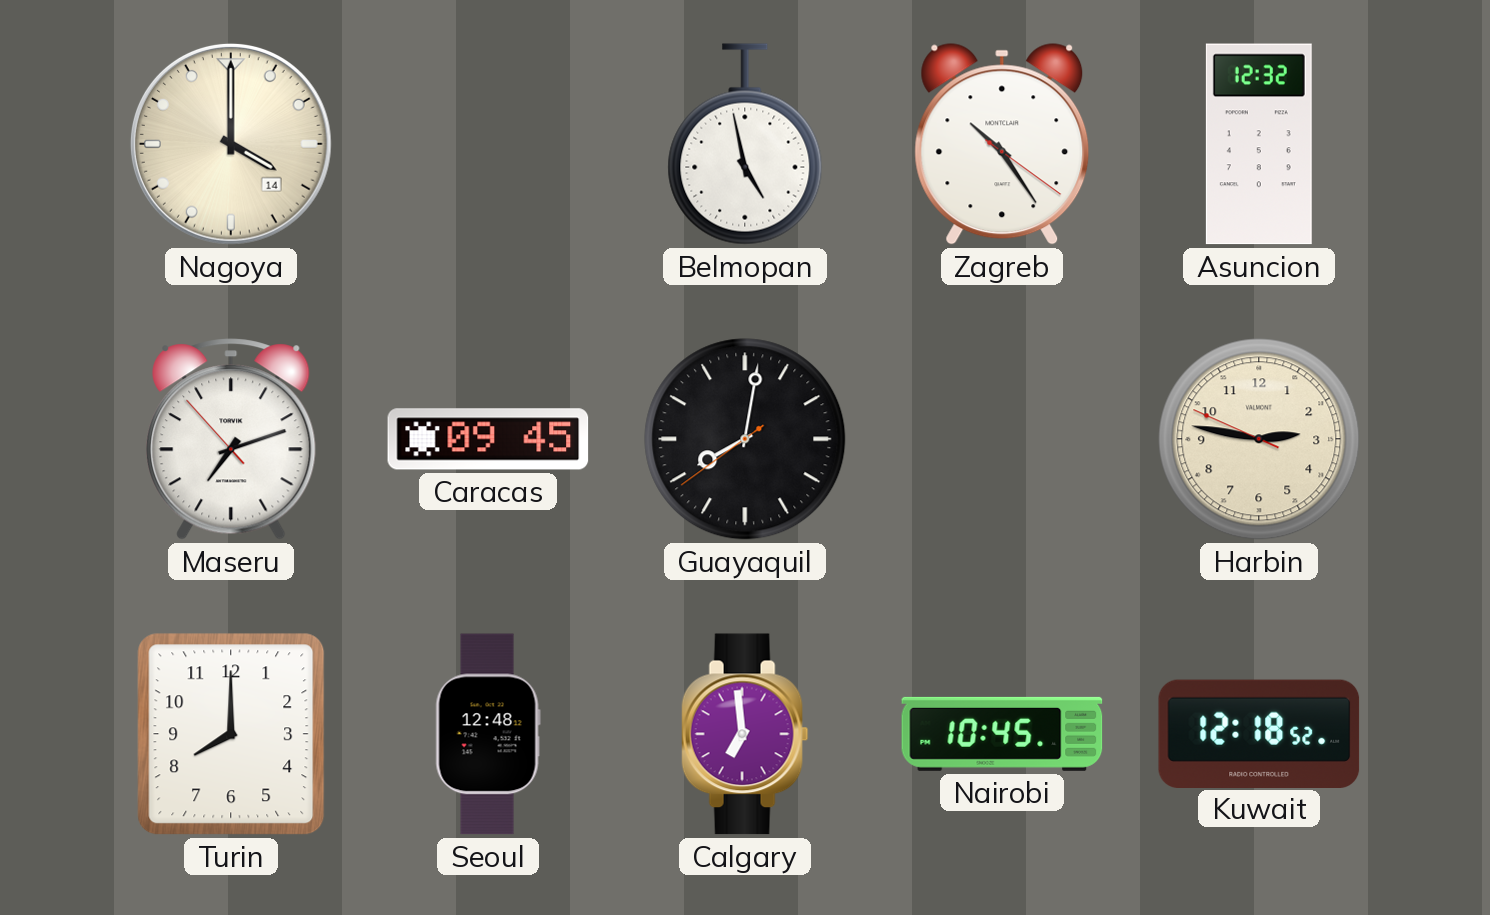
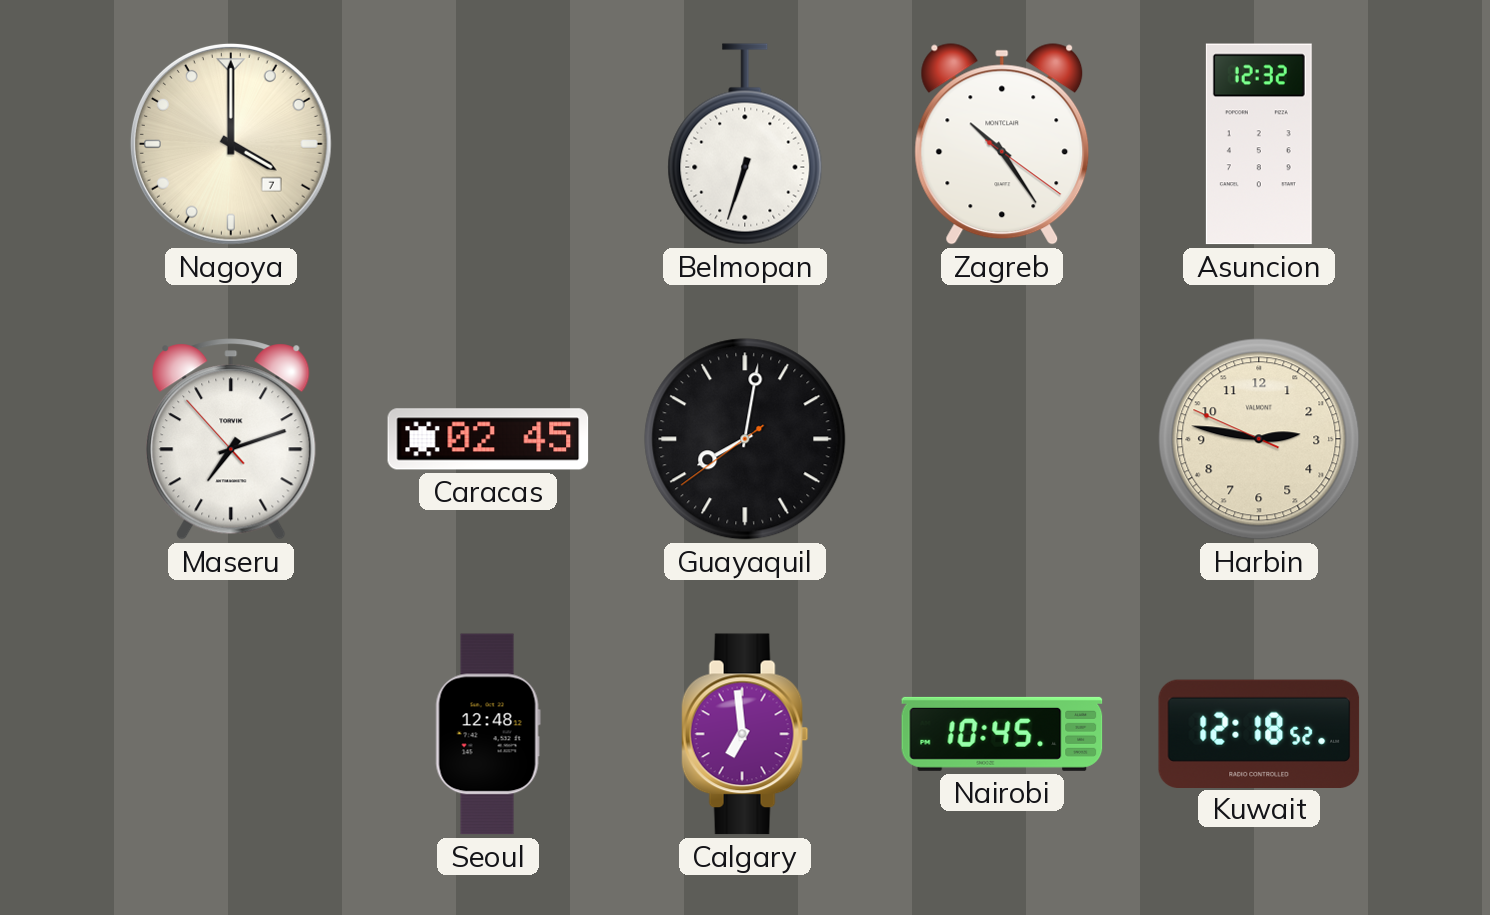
Nagoya date: 14 -> 7
Belmopan: 4:58 -> 6:33
Caracas: 09:45 -> 02:45
Turin: 8:00 -> none
